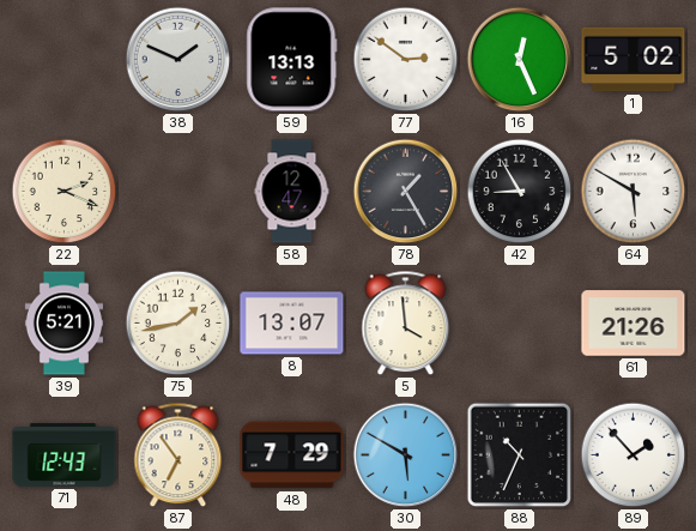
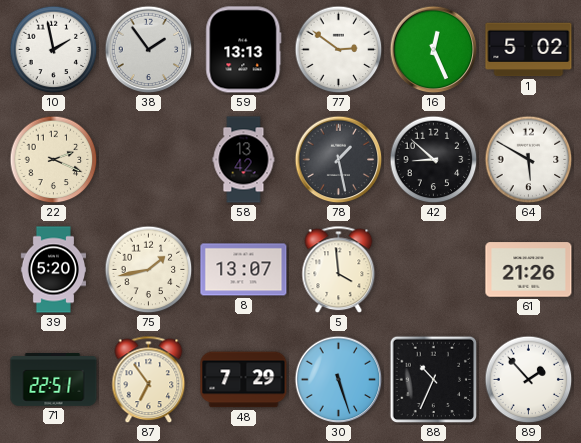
10: none -> 1:58
38: 1:49 -> 1:54
58: 12:47 -> 13:42
78: 1:25 -> 1:28
42: 8:55 -> 8:52
39: 5:21 -> 5:20
71: 12:43 -> 22:51
30: 5:50 -> 5:27
